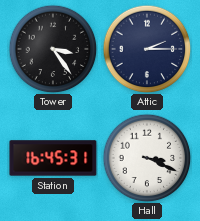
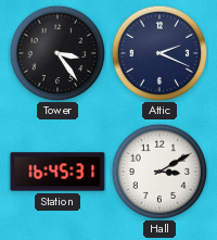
Attic: 2:15 -> 2:19
Hall: 3:19 -> 3:10
